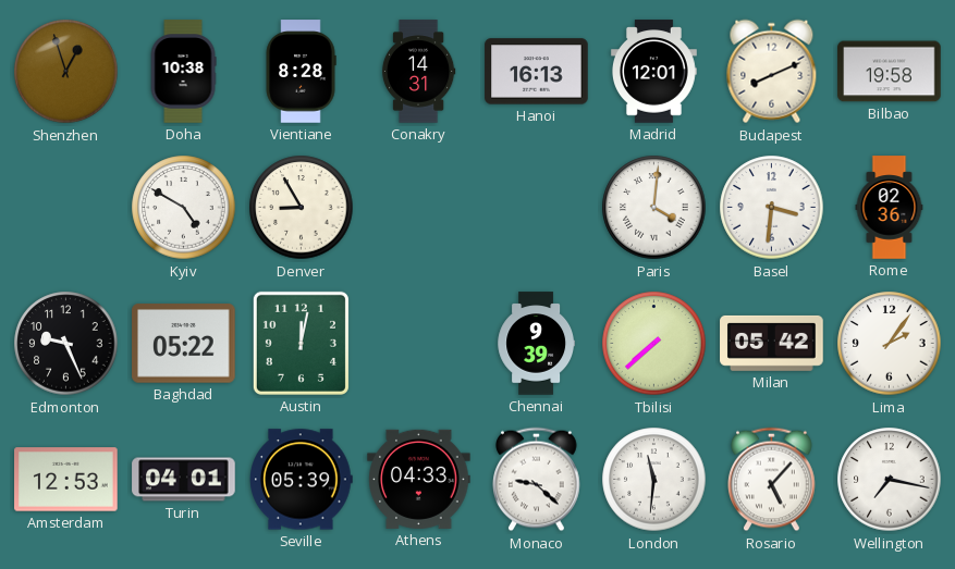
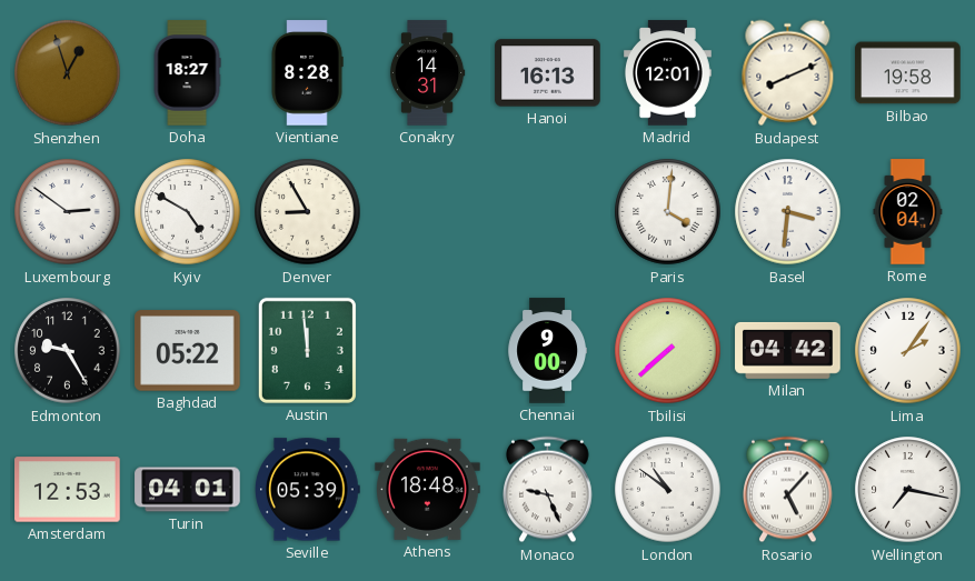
Doha: 10:38 -> 18:27
Luxembourg: none -> 2:51
Rome: 02:36 -> 02:04
Edmonton: 9:26 -> 9:25
Austin: 12:02 -> 11:59
Chennai: 9:39 -> 9:00
Milan: 05:42 -> 04:42
Athens: 04:33 -> 18:48
Monaco: 9:22 -> 9:26
London: 11:31 -> 10:51
